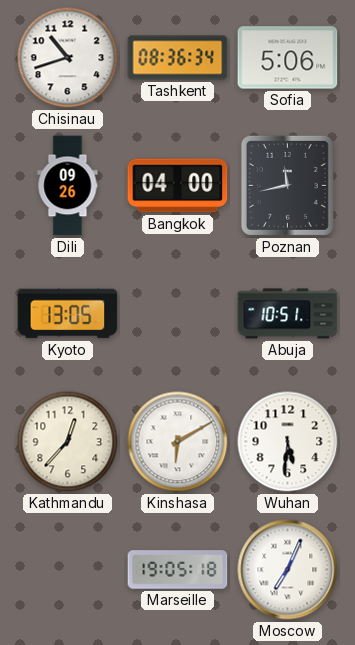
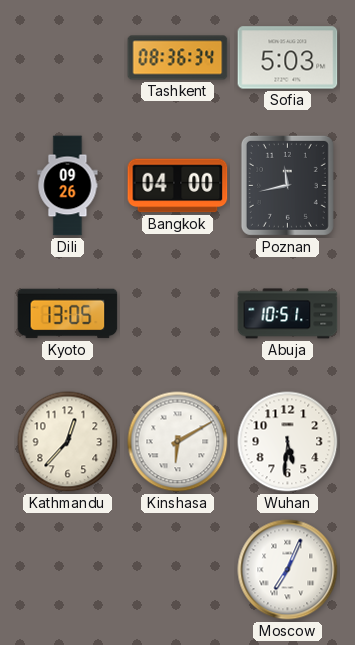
Chisinau: 10:42 -> none
Sofia: 5:06 -> 5:03
Marseille: 19:05 -> none
